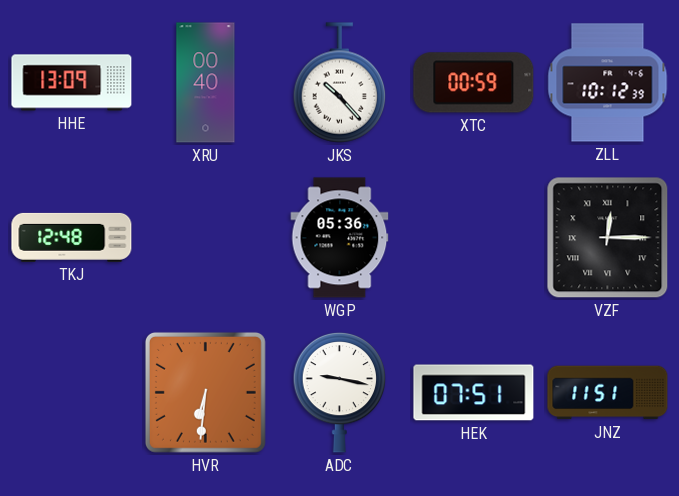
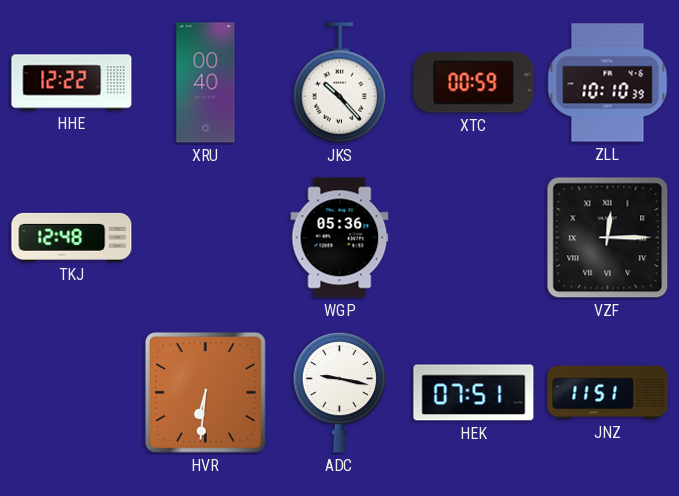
HHE: 13:09 -> 12:22
ZLL: 10:12 -> 10:10
